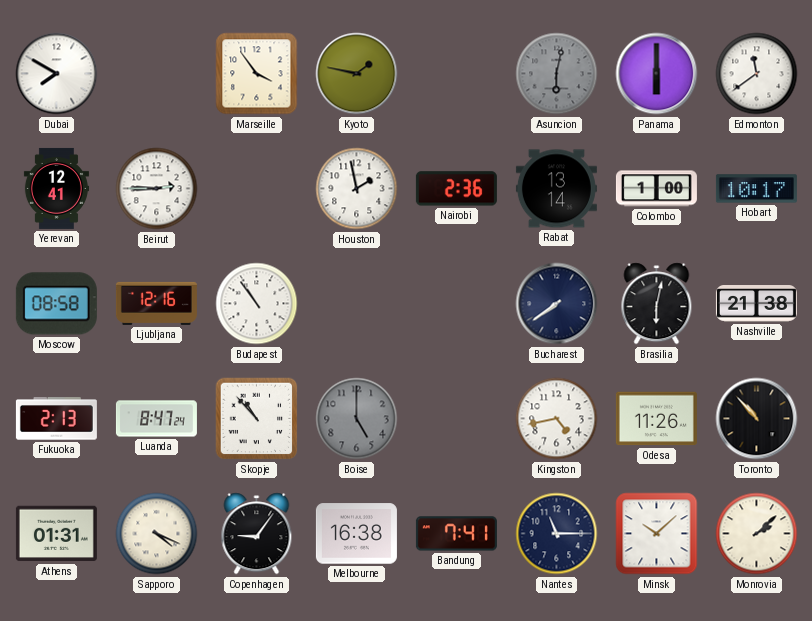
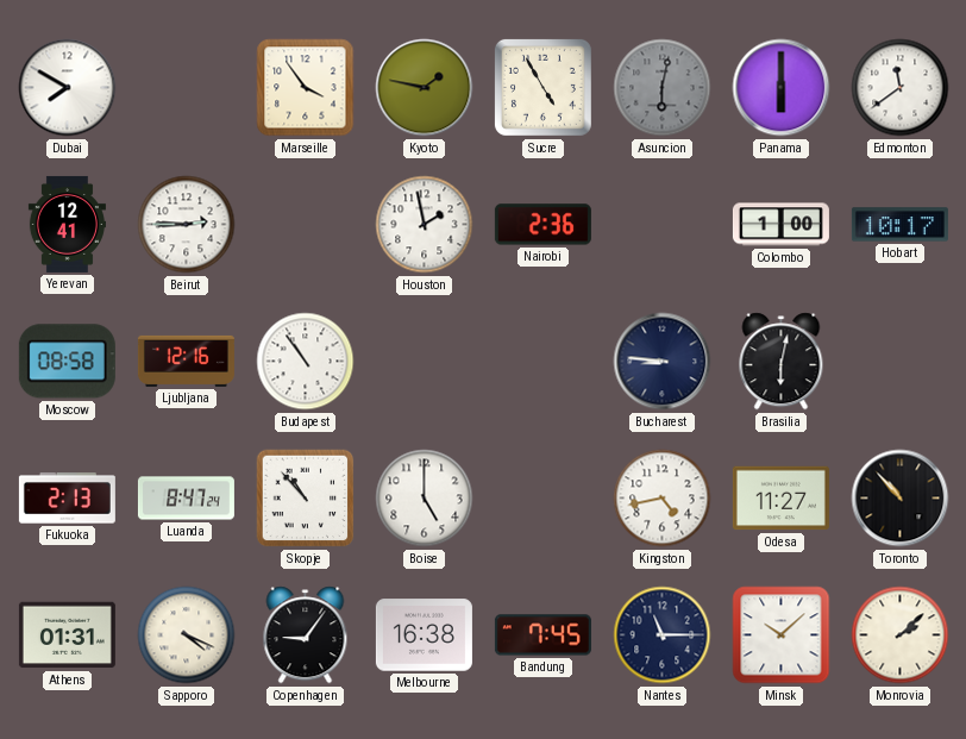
Sucre: none -> 4:55
Rabat: 13:14 -> none
Bucharest: 7:39 -> 8:46
Nashville: 21:38 -> none
Boise dial: grey -> white
Odesa: 11:26 -> 11:27
Bandung: 7:41 -> 7:45
